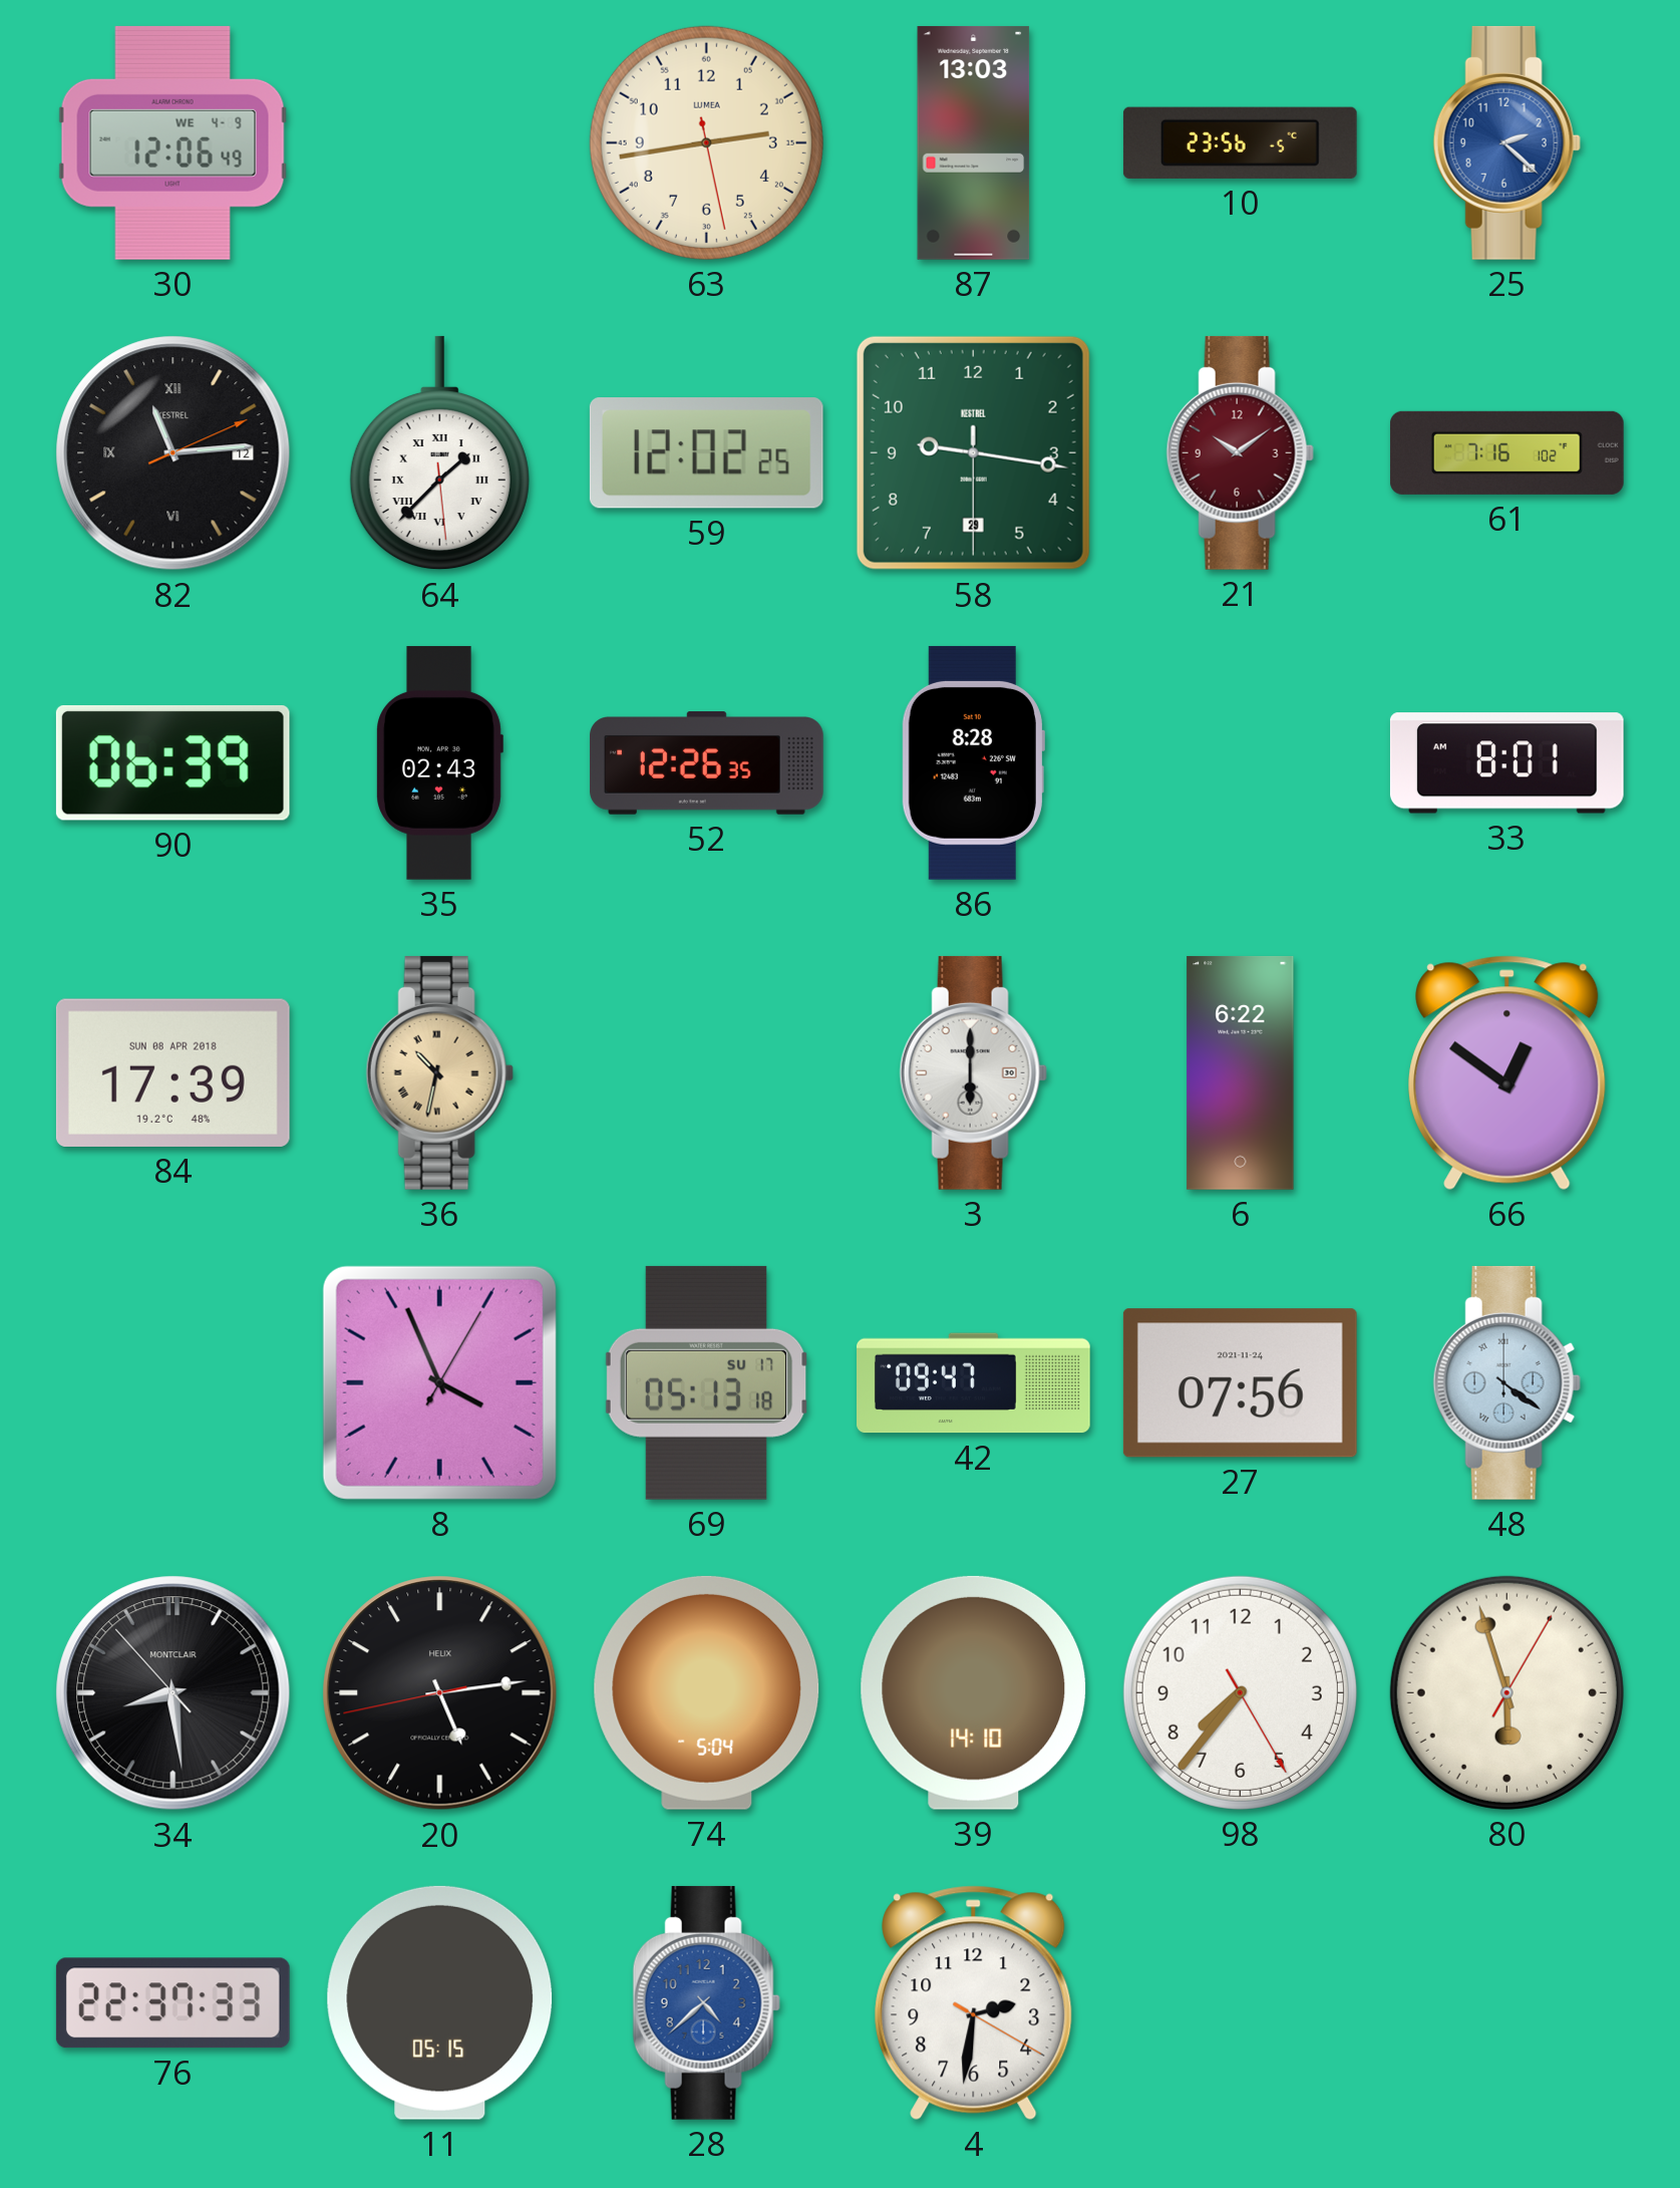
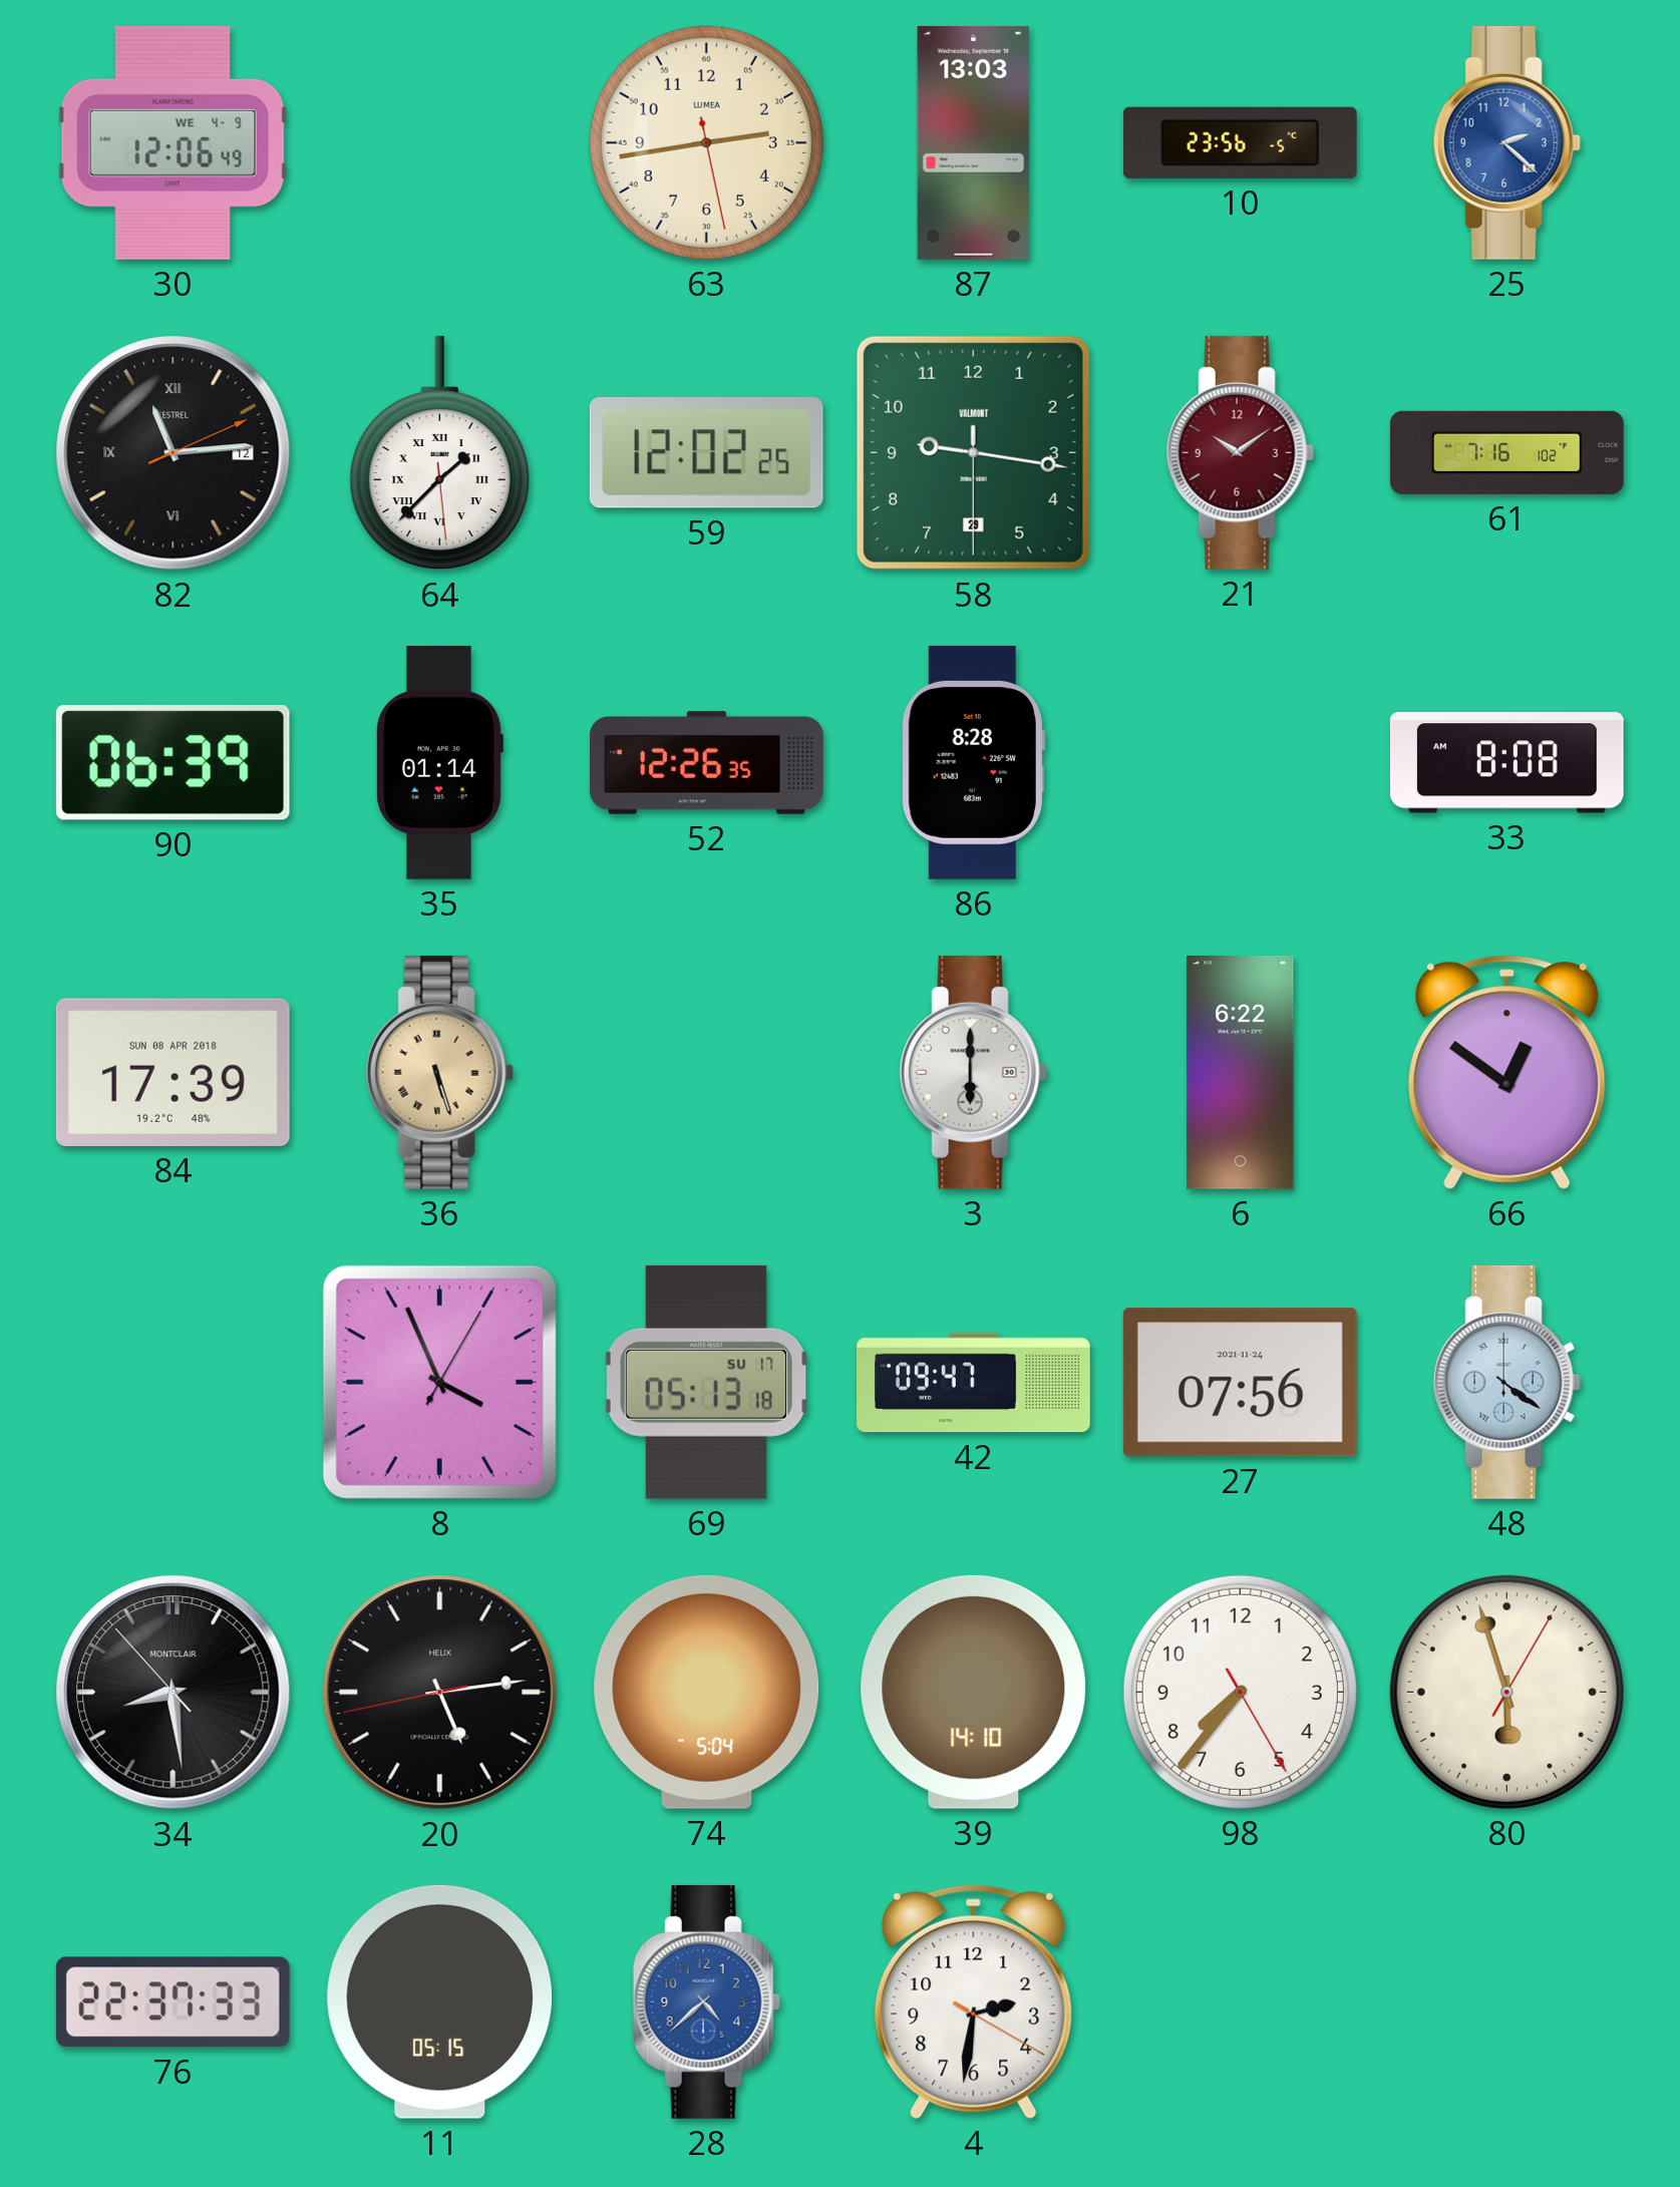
58 brand: KESTREL -> VALMONT
35: 02:43 -> 01:14
33: 8:01 -> 8:08
36: 10:32 -> 5:27
